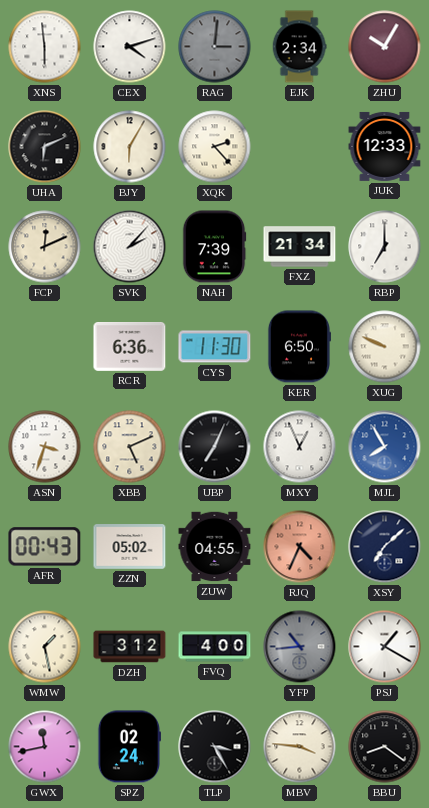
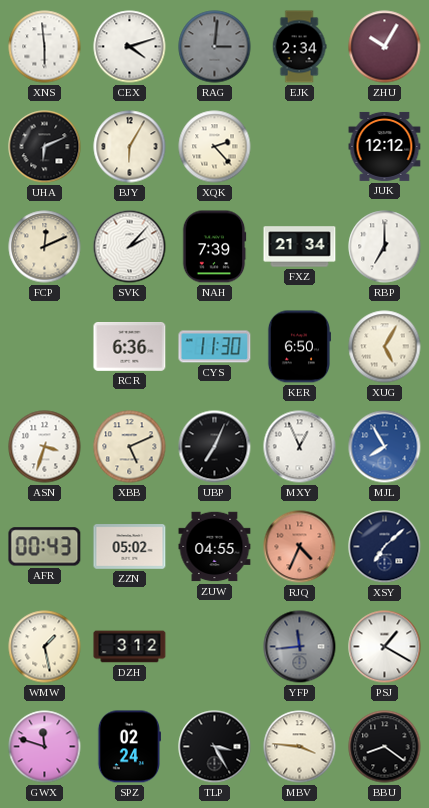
JUK: 12:33 -> 12:12
XUG: 9:49 -> 5:05
FVQ: 4:00 -> none
YFP: 10:44 -> 11:44
GWX: 11:43 -> 11:48
